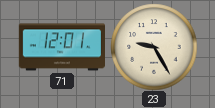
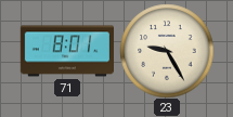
71: 12:01 -> 8:01
